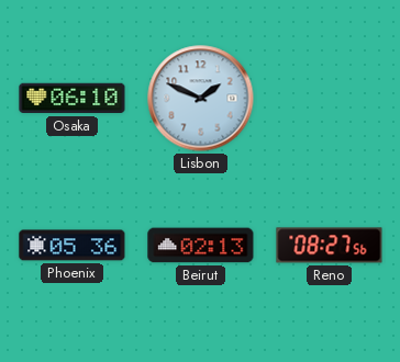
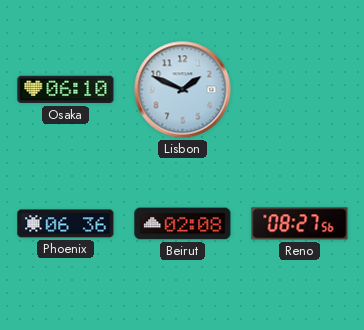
Phoenix: 05:36 -> 06:36
Beirut: 02:13 -> 02:08
